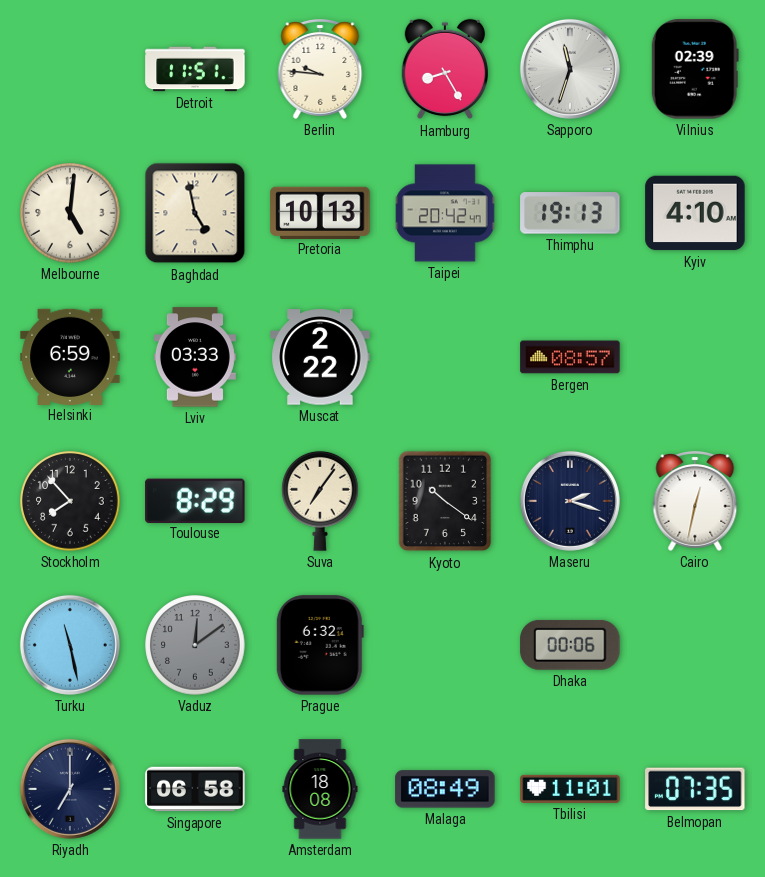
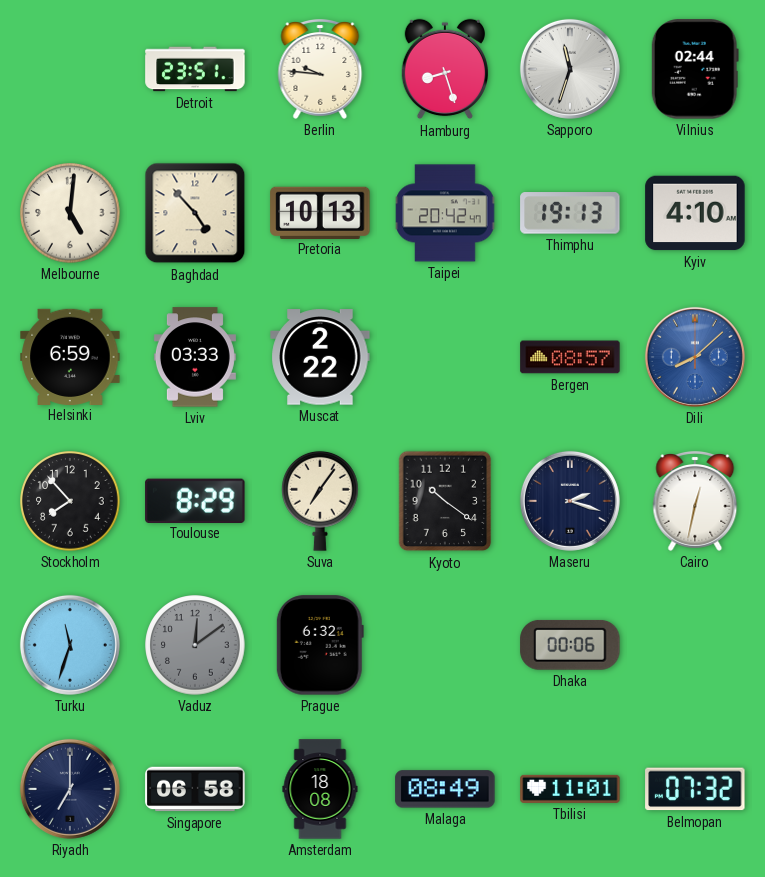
Detroit: 11:51 -> 23:51
Hamburg: 8:25 -> 8:27
Vilnius: 02:39 -> 02:44
Baghdad: 4:58 -> 4:53
Dili: none -> 8:08
Turku: 11:28 -> 11:33
Belmopan: 07:35 -> 07:32
